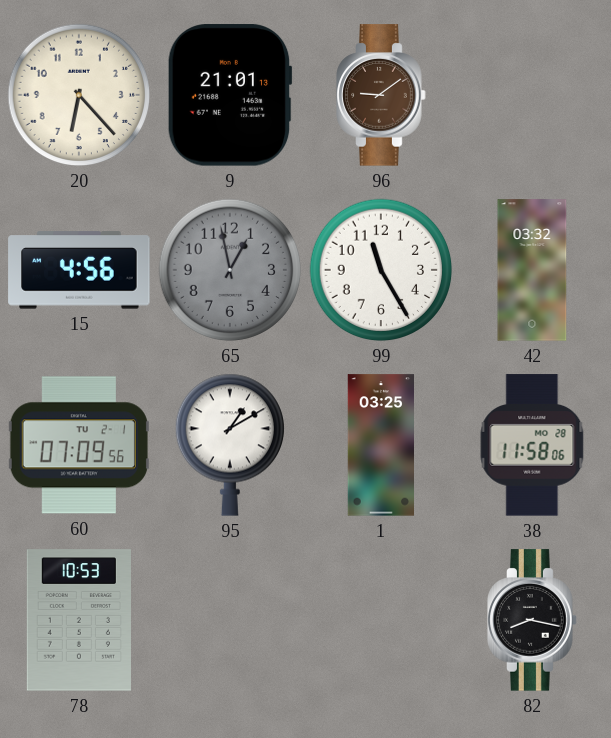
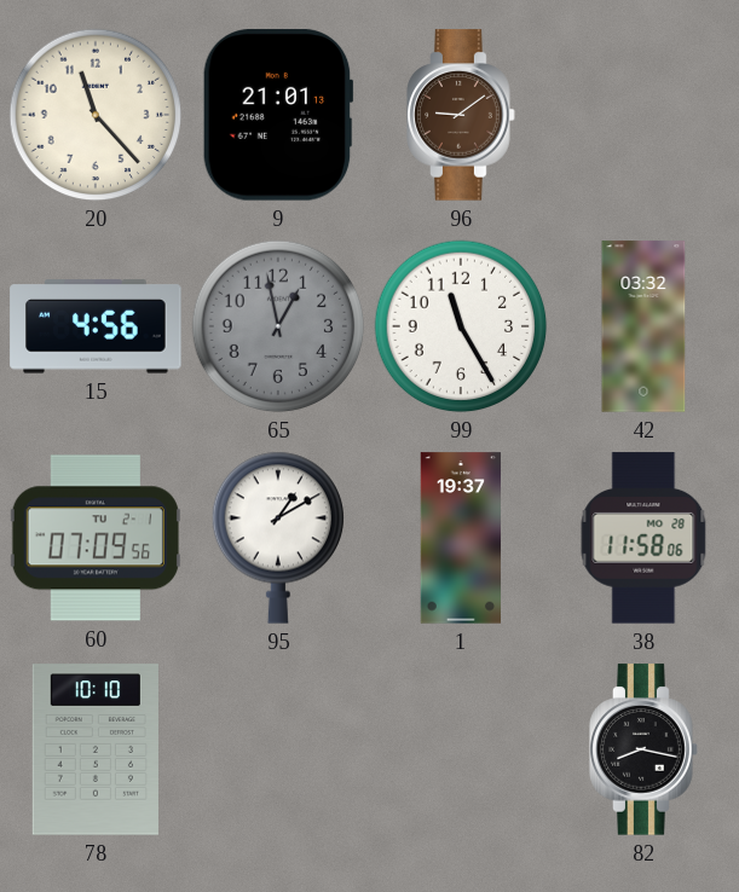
20: 6:23 -> 11:23
1: 03:25 -> 19:37
78: 10:53 -> 10:10
